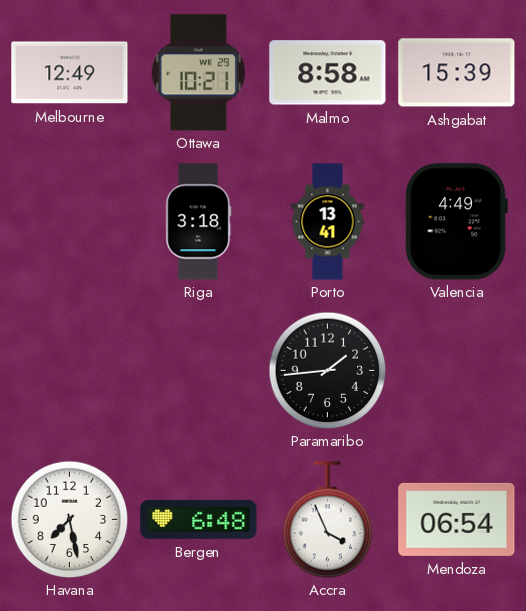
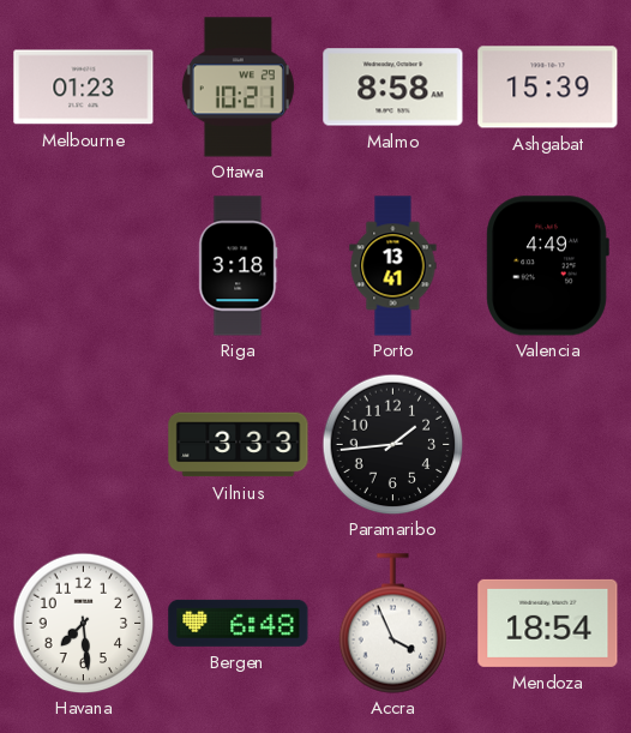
Melbourne: 12:49 -> 01:23
Vilnius: none -> 3:33
Havana: 7:28 -> 7:29
Mendoza: 06:54 -> 18:54
